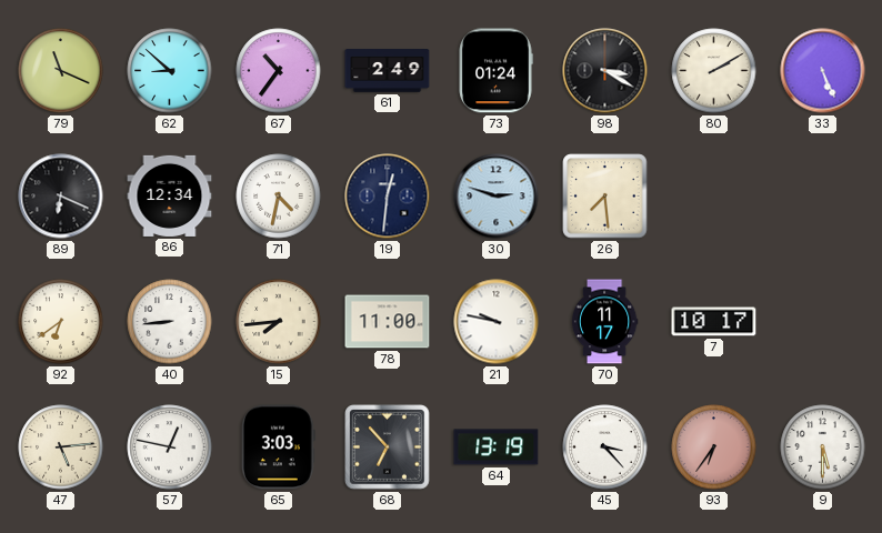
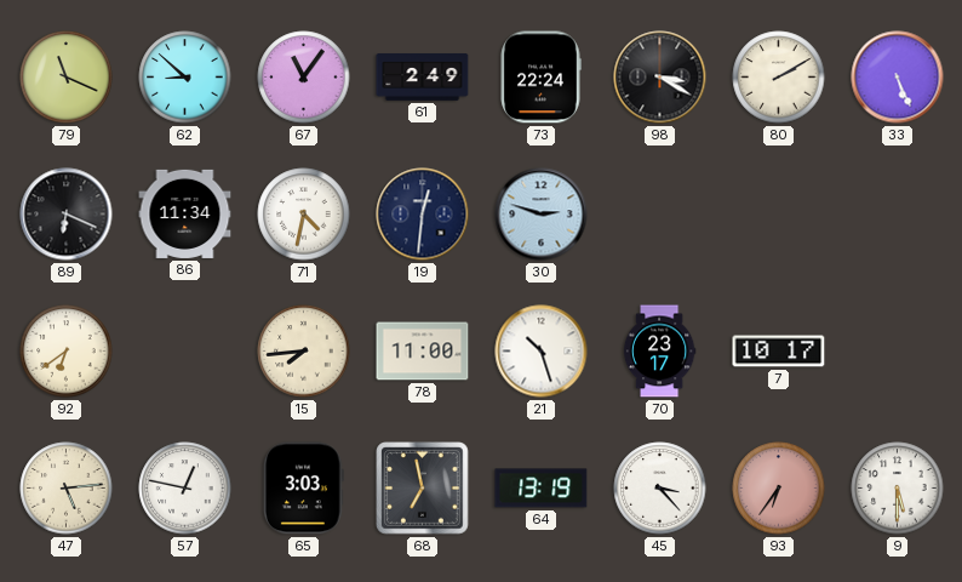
67: 10:36 -> 11:06
73: 01:24 -> 22:24
86: 12:34 -> 11:34
26: 7:29 -> none
40: 8:44 -> none
21: 9:47 -> 10:27
70: 11:17 -> 23:17
68: 6:53 -> 6:58
